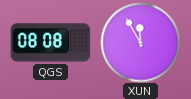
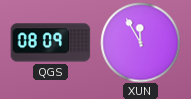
QGS: 08:08 -> 08:09
